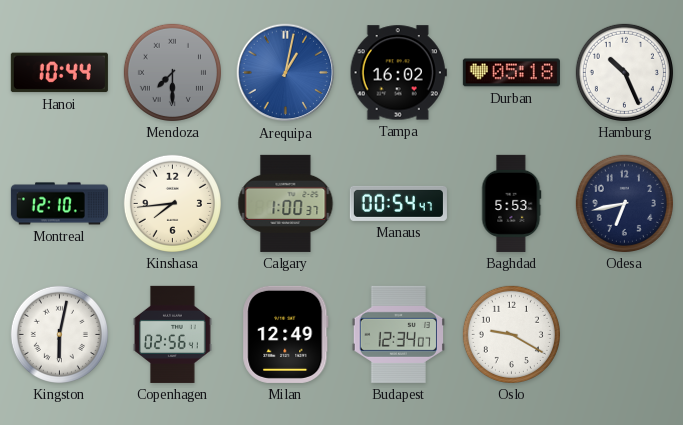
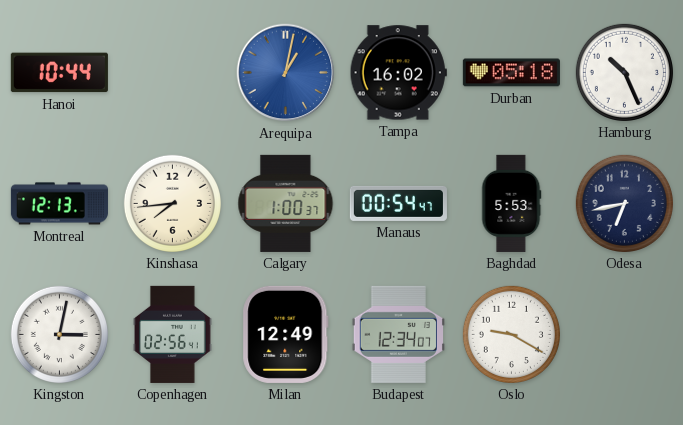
Mendoza: 7:30 -> none
Montreal: 12:10 -> 12:13
Kingston: 6:02 -> 3:02
